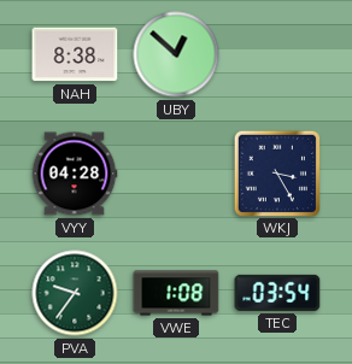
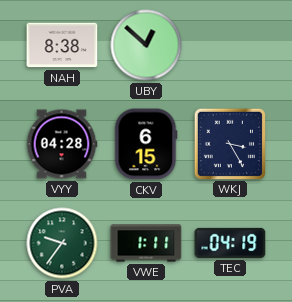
CKV: none -> 6:15
VWE: 1:08 -> 1:11
TEC: 03:54 -> 04:19
